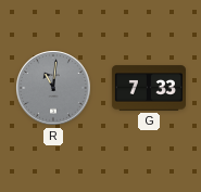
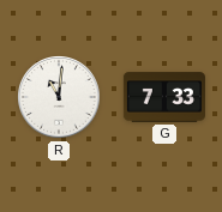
R dial: grey -> white
